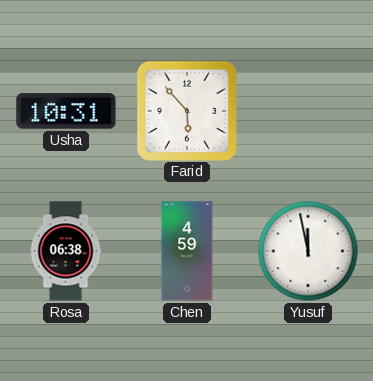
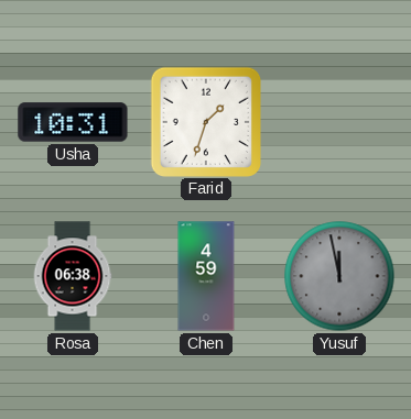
Farid: 5:53 -> 1:33
Yusuf dial: white -> grey
